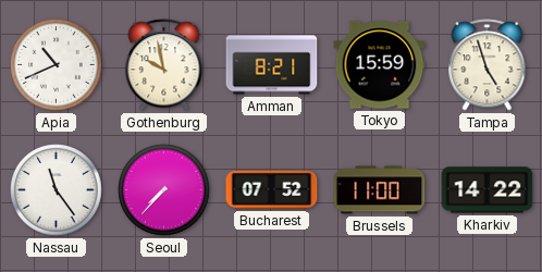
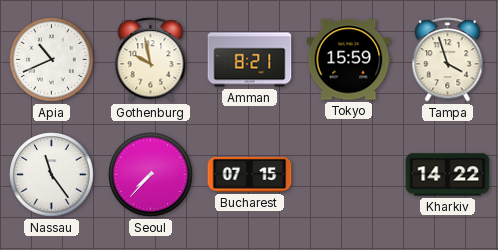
Tampa: 4:57 -> 3:57
Bucharest: 07:52 -> 07:15
Brussels: 11:00 -> none
